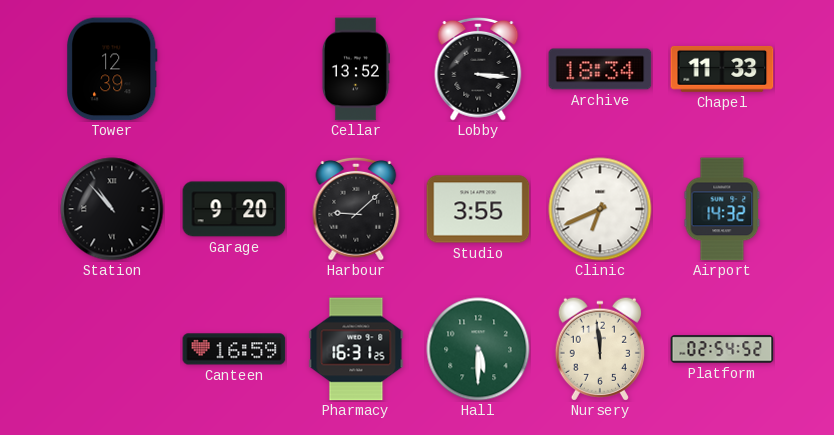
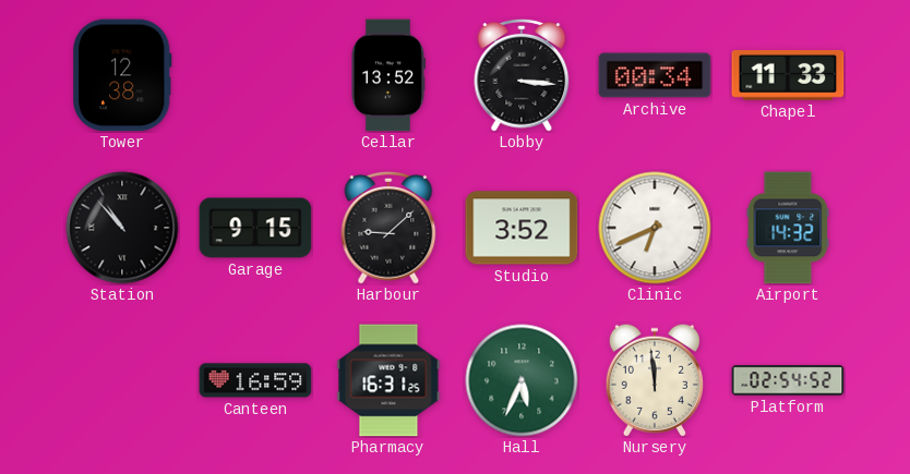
Tower: 12:39 -> 12:38
Archive: 18:34 -> 00:34
Garage: 9:20 -> 9:15
Studio: 3:55 -> 3:52
Hall: 5:30 -> 5:34
